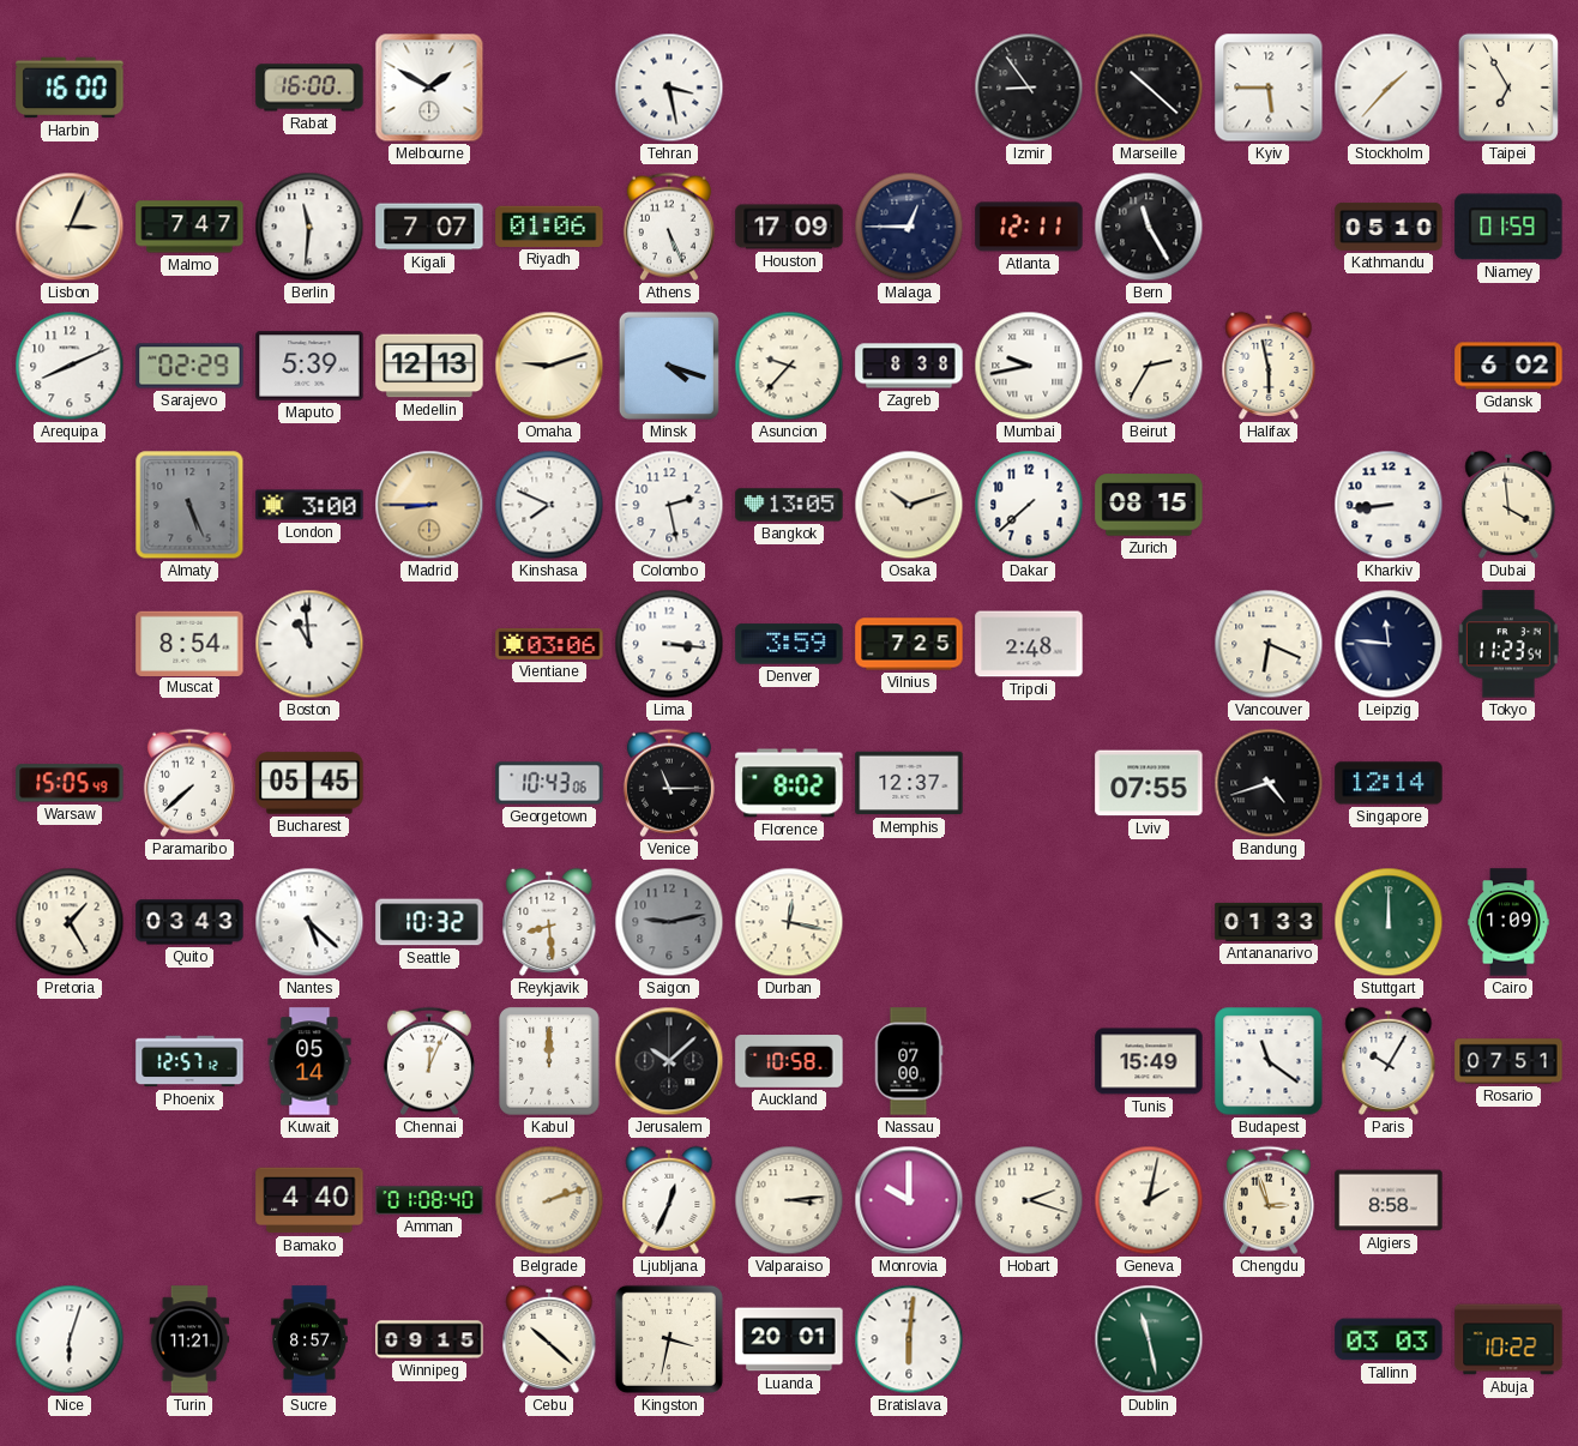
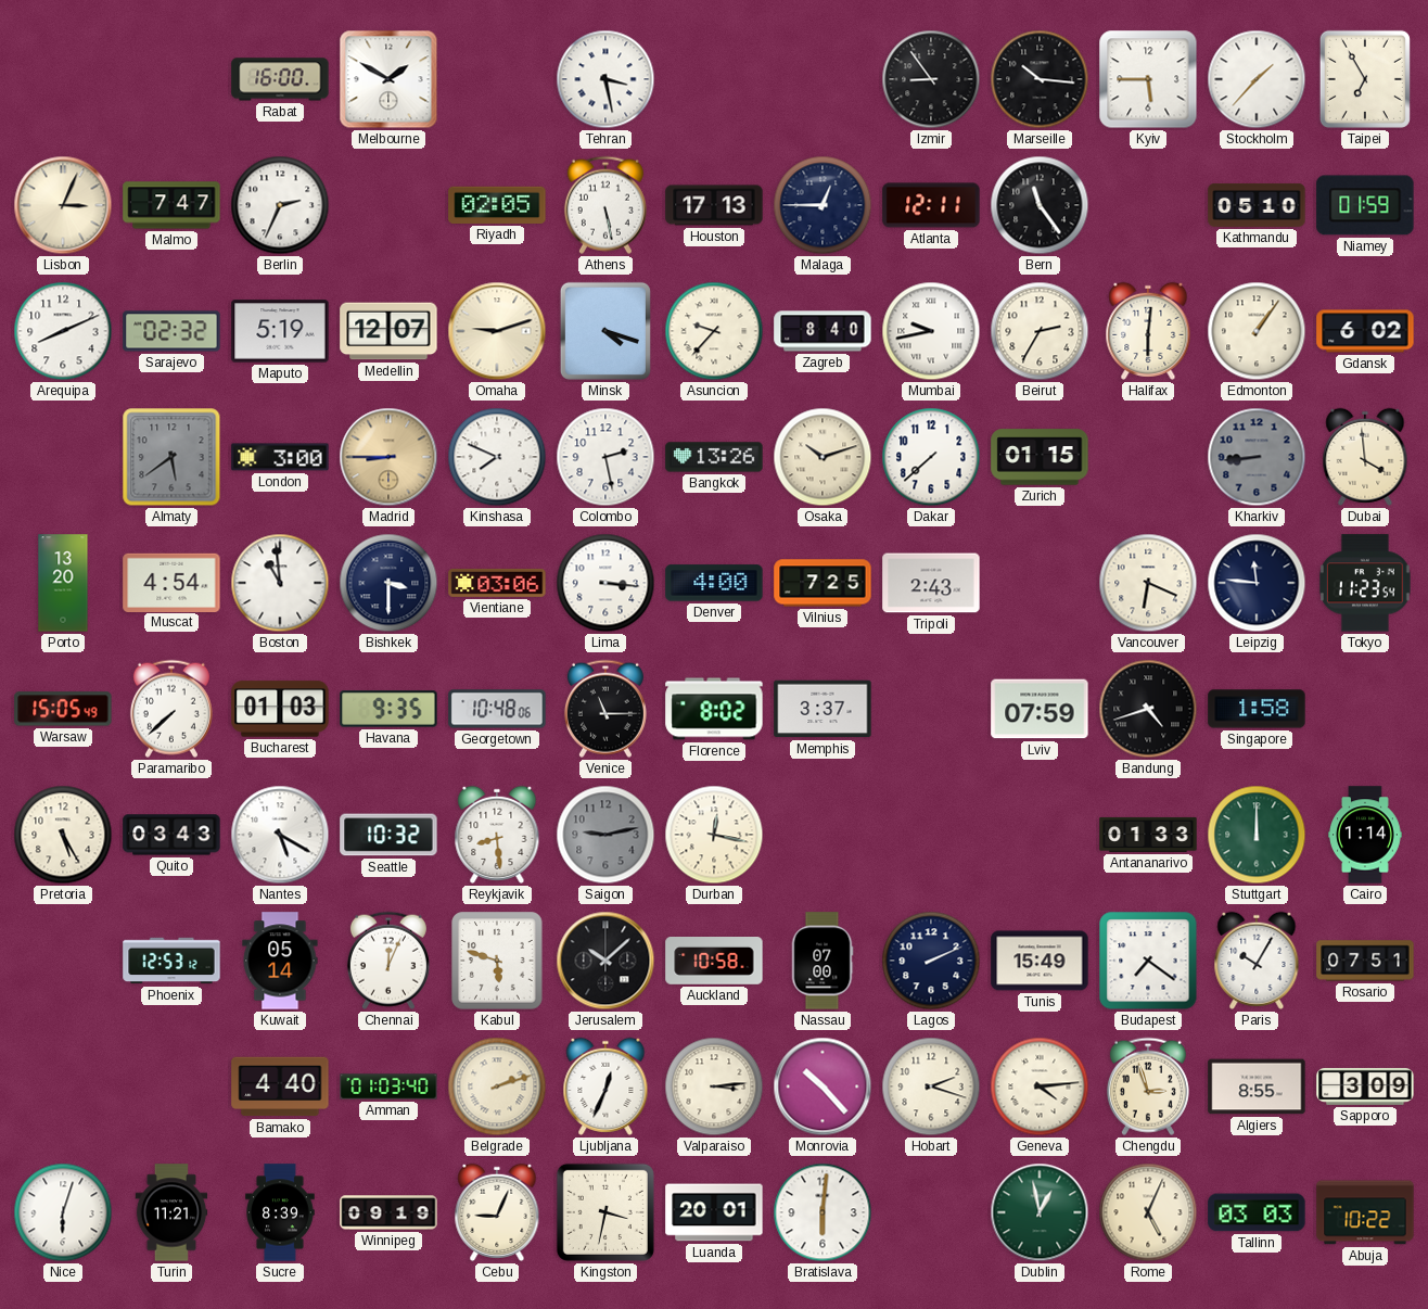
Harbin: 16:00 -> none
Marseille: 10:22 -> 10:16
Berlin: 11:31 -> 2:34
Kigali: 7:07 -> none
Riyadh: 01:06 -> 02:05
Athens: 5:26 -> 5:28
Houston: 17:09 -> 17:13
Bern: 11:25 -> 11:24
Sarajevo: 02:29 -> 02:32
Maputo: 5:39 -> 5:19
Medellin: 12:13 -> 12:07
Zagreb: 8:38 -> 8:40
Halifax: 5:58 -> 6:01
Edmonton: none -> 1:06
Almaty: 5:26 -> 5:39
Bangkok: 13:05 -> 13:26
Zurich: 08:15 -> 01:15
Kharkiv dial: white -> grey
Porto: none -> 13:20
Muscat: 8:54 -> 4:54
Bishkek: none -> 3:30
Denver: 3:59 -> 4:00
Tripoli: 2:48 -> 2:43
Bucharest: 05:45 -> 01:03
Havana: none -> 9:35
Georgetown: 10:43 -> 10:48
Memphis: 12:37 -> 3:37
Lviv: 07:55 -> 07:59
Singapore: 12:14 -> 1:58
Pretoria: 1:25 -> 5:25
Nantes: 5:22 -> 5:20
Cairo: 1:09 -> 1:14
Phoenix: 12:57 -> 12:53
Kabul: 12:00 -> 5:48
Lagos: none -> 2:11
Budapest: 11:21 -> 7:21
Amman: 01:08 -> 01:03
Monrovia: 10:00 -> 10:23
Geneva: 2:02 -> 4:14
Algiers: 8:58 -> 8:55
Sapporo: none -> 3:09
Sucre: 8:57 -> 8:39
Winnipeg: 09:15 -> 09:19
Cebu: 10:22 -> 9:04
Dublin: 11:28 -> 12:58
Rome: none -> 5:04
